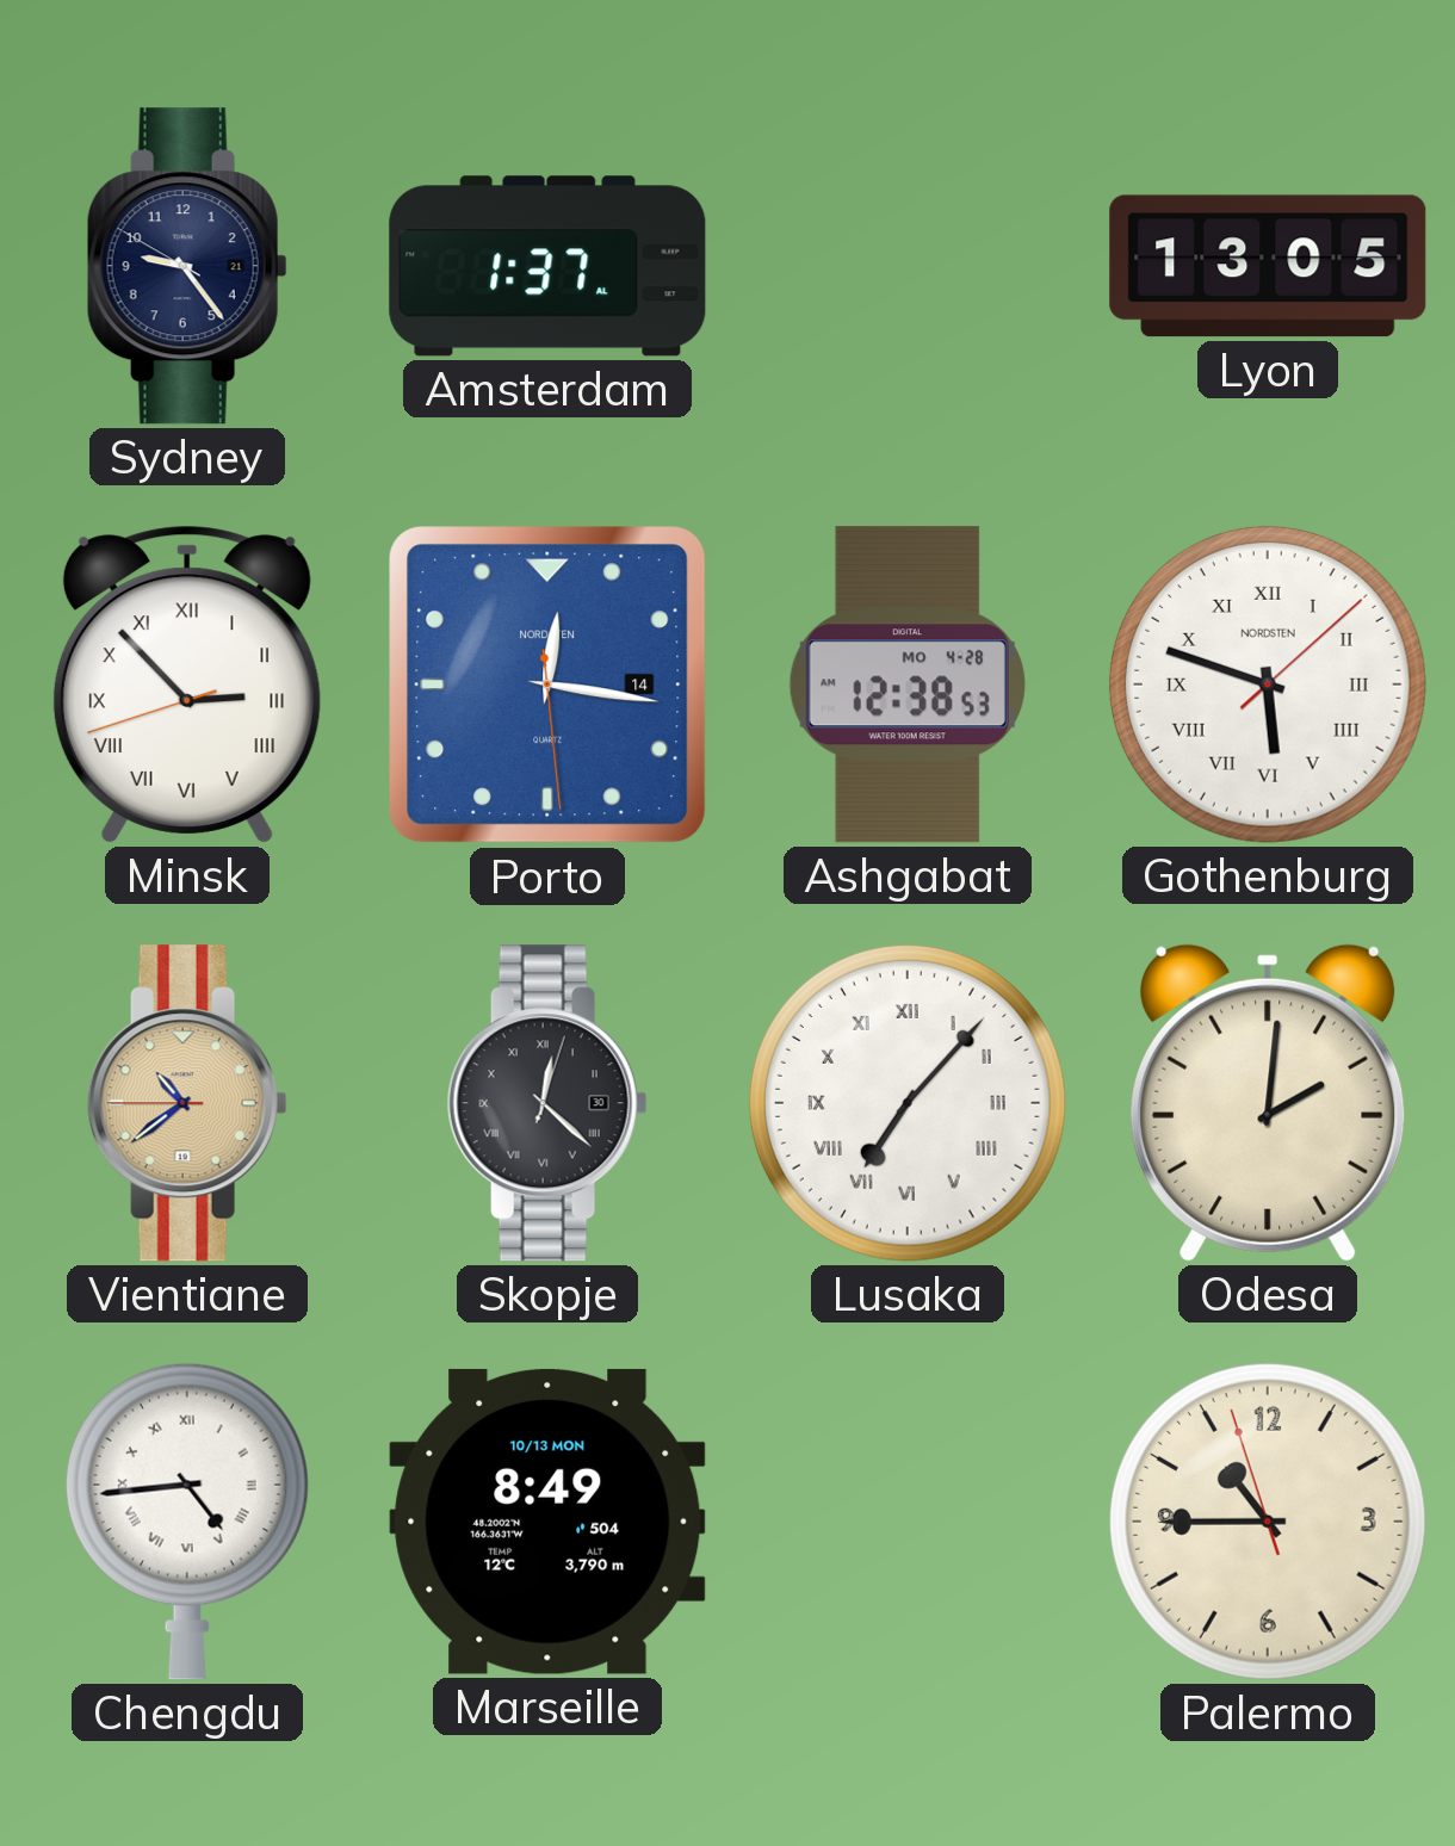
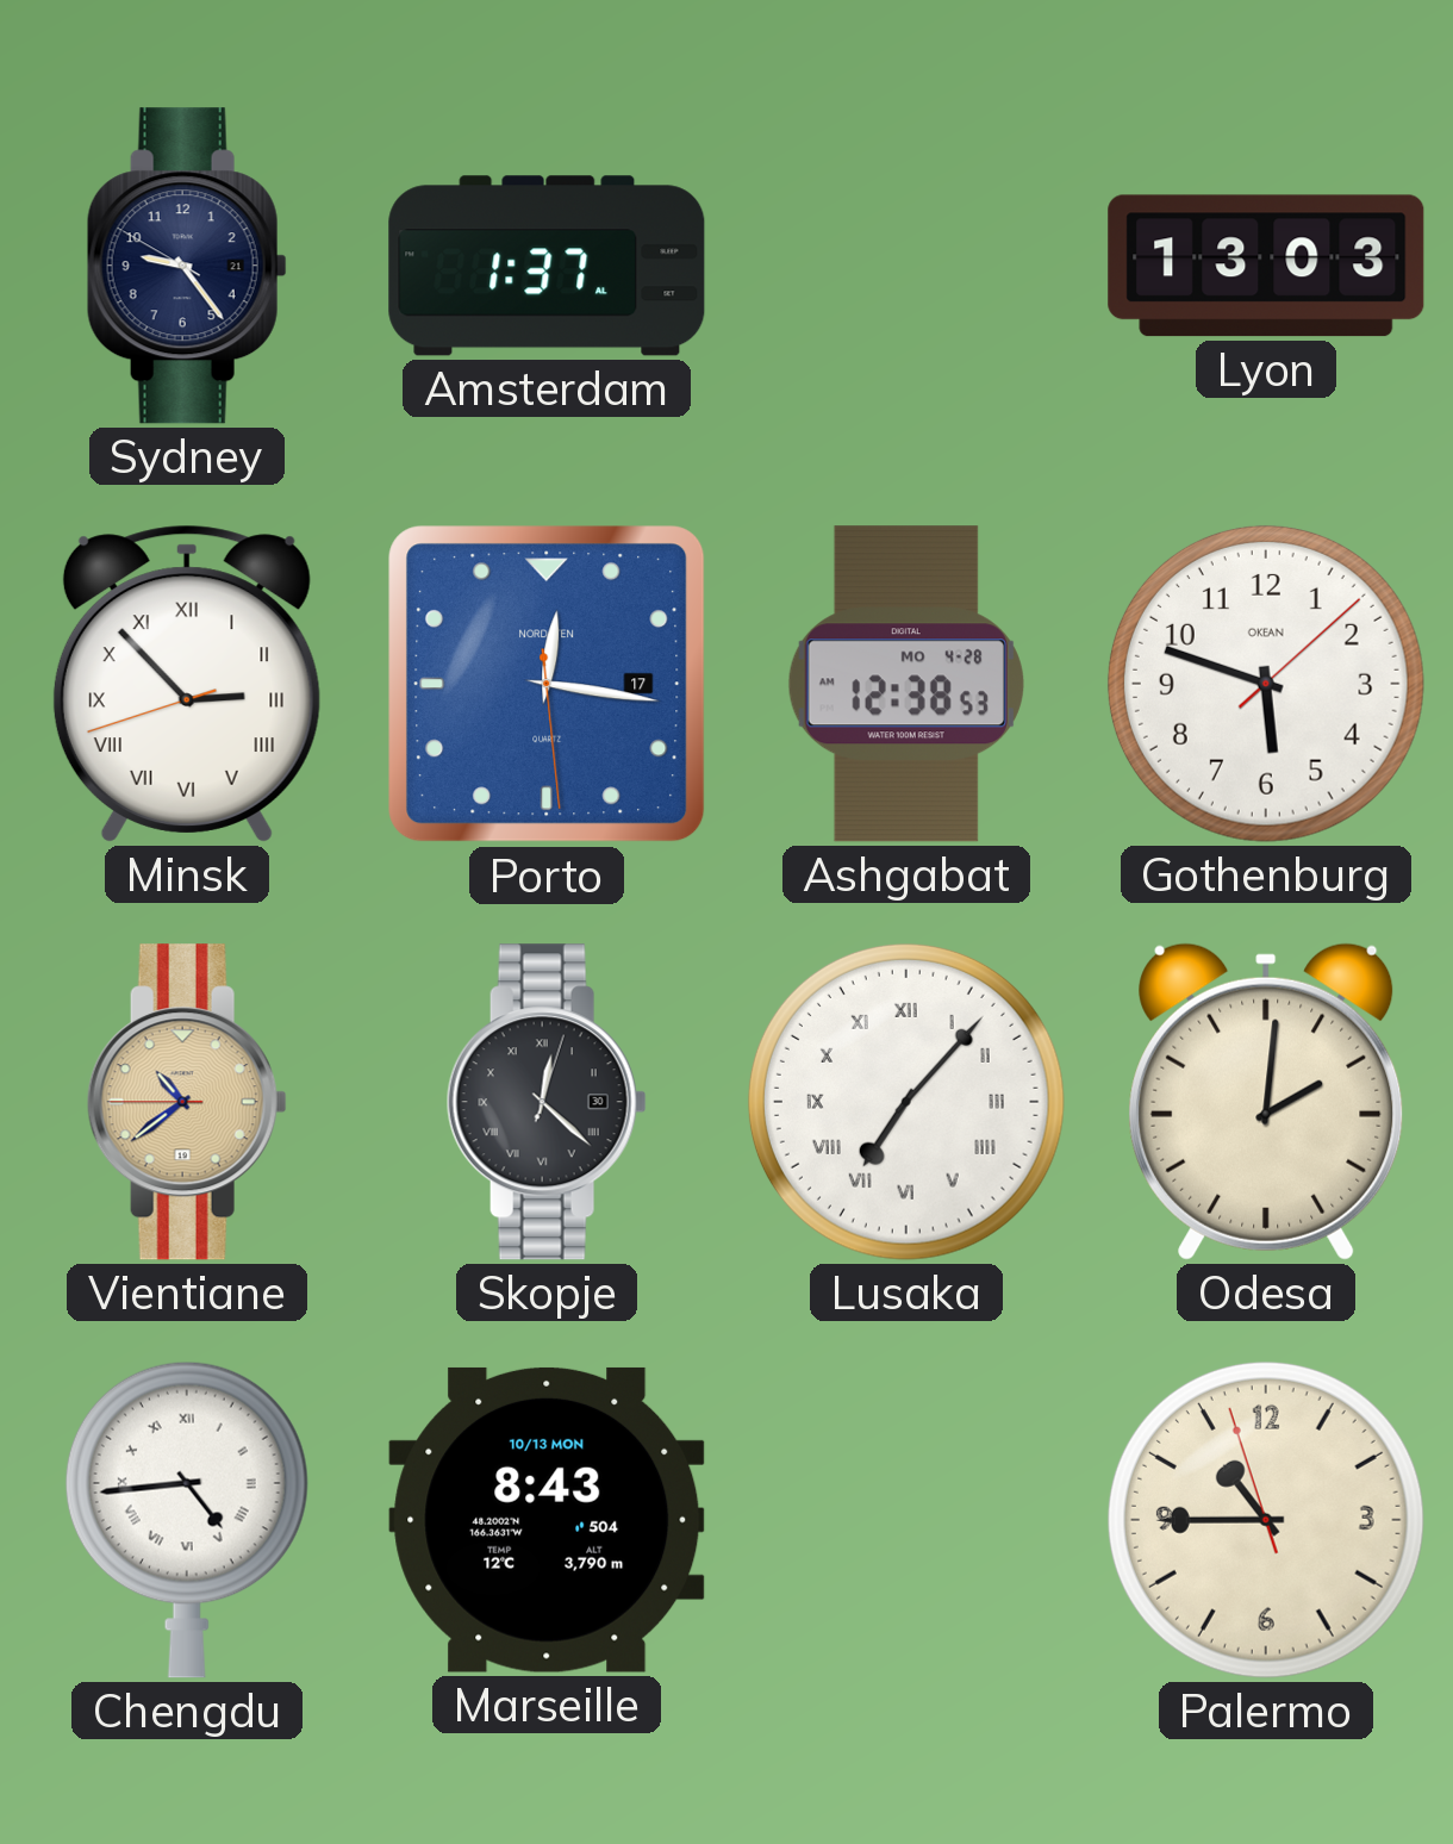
Lyon: 13:05 -> 13:03
Porto date: 14 -> 17
Gothenburg numerals: Roman -> Arabic
Gothenburg brand: NORDSTEN -> OKEAN
Marseille: 8:49 -> 8:43
